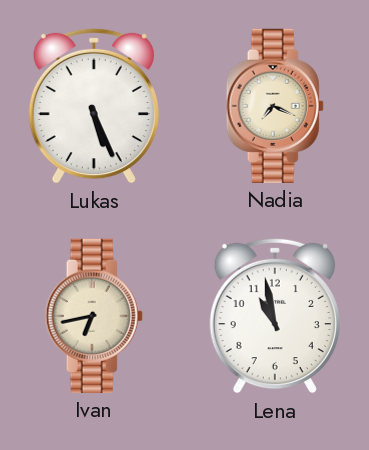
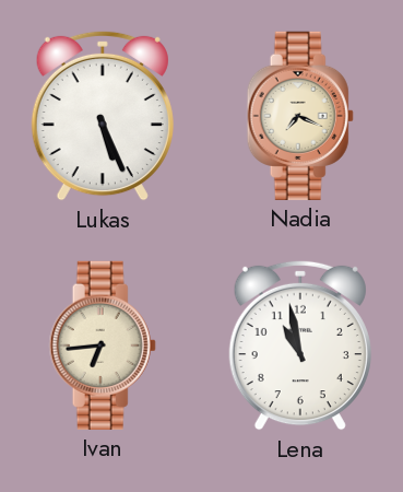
Ivan: 6:43 -> 6:44
